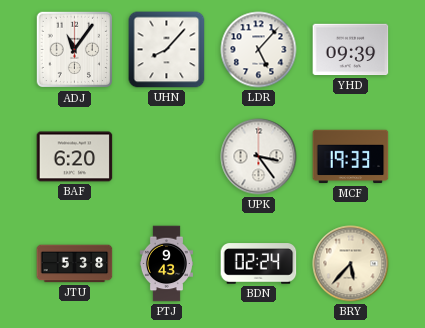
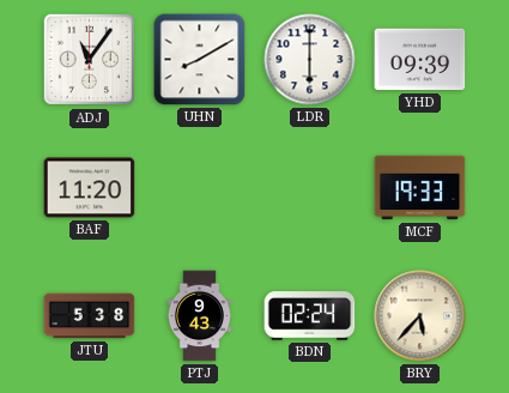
UHN: 8:07 -> 8:10
LDR: 5:07 -> 6:00
BAF: 6:20 -> 11:20
UPK: 3:24 -> none
